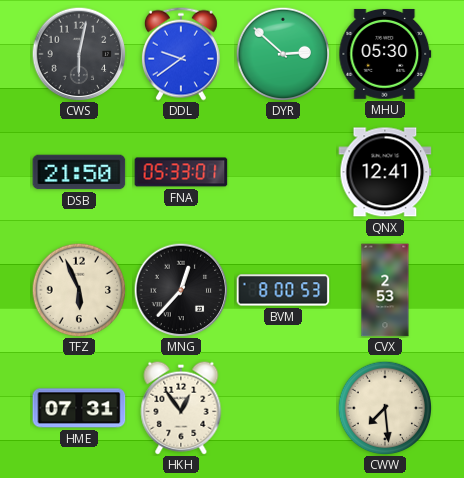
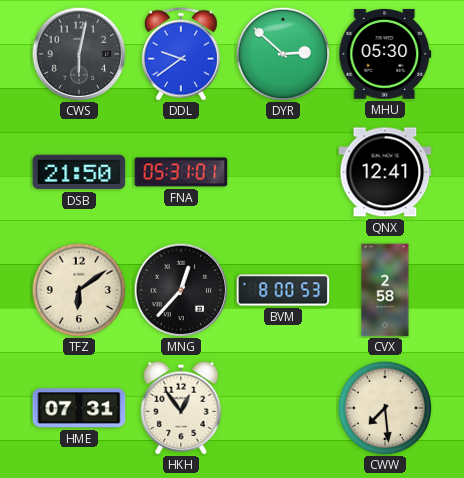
FNA: 05:33 -> 05:31
TFZ: 5:56 -> 6:09
CVX: 2:53 -> 2:58
